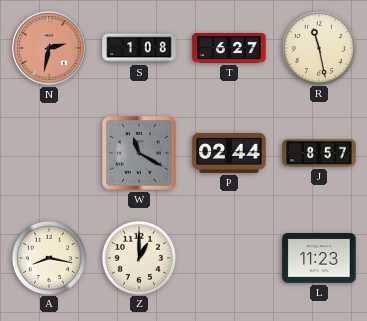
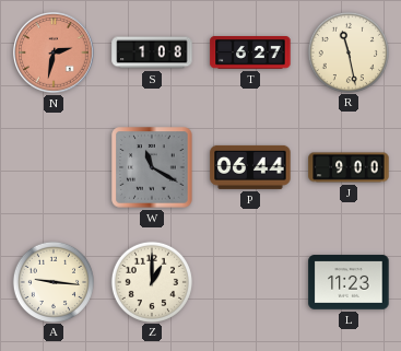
P: 02:44 -> 06:44
J: 8:57 -> 9:00
A: 8:17 -> 9:16
